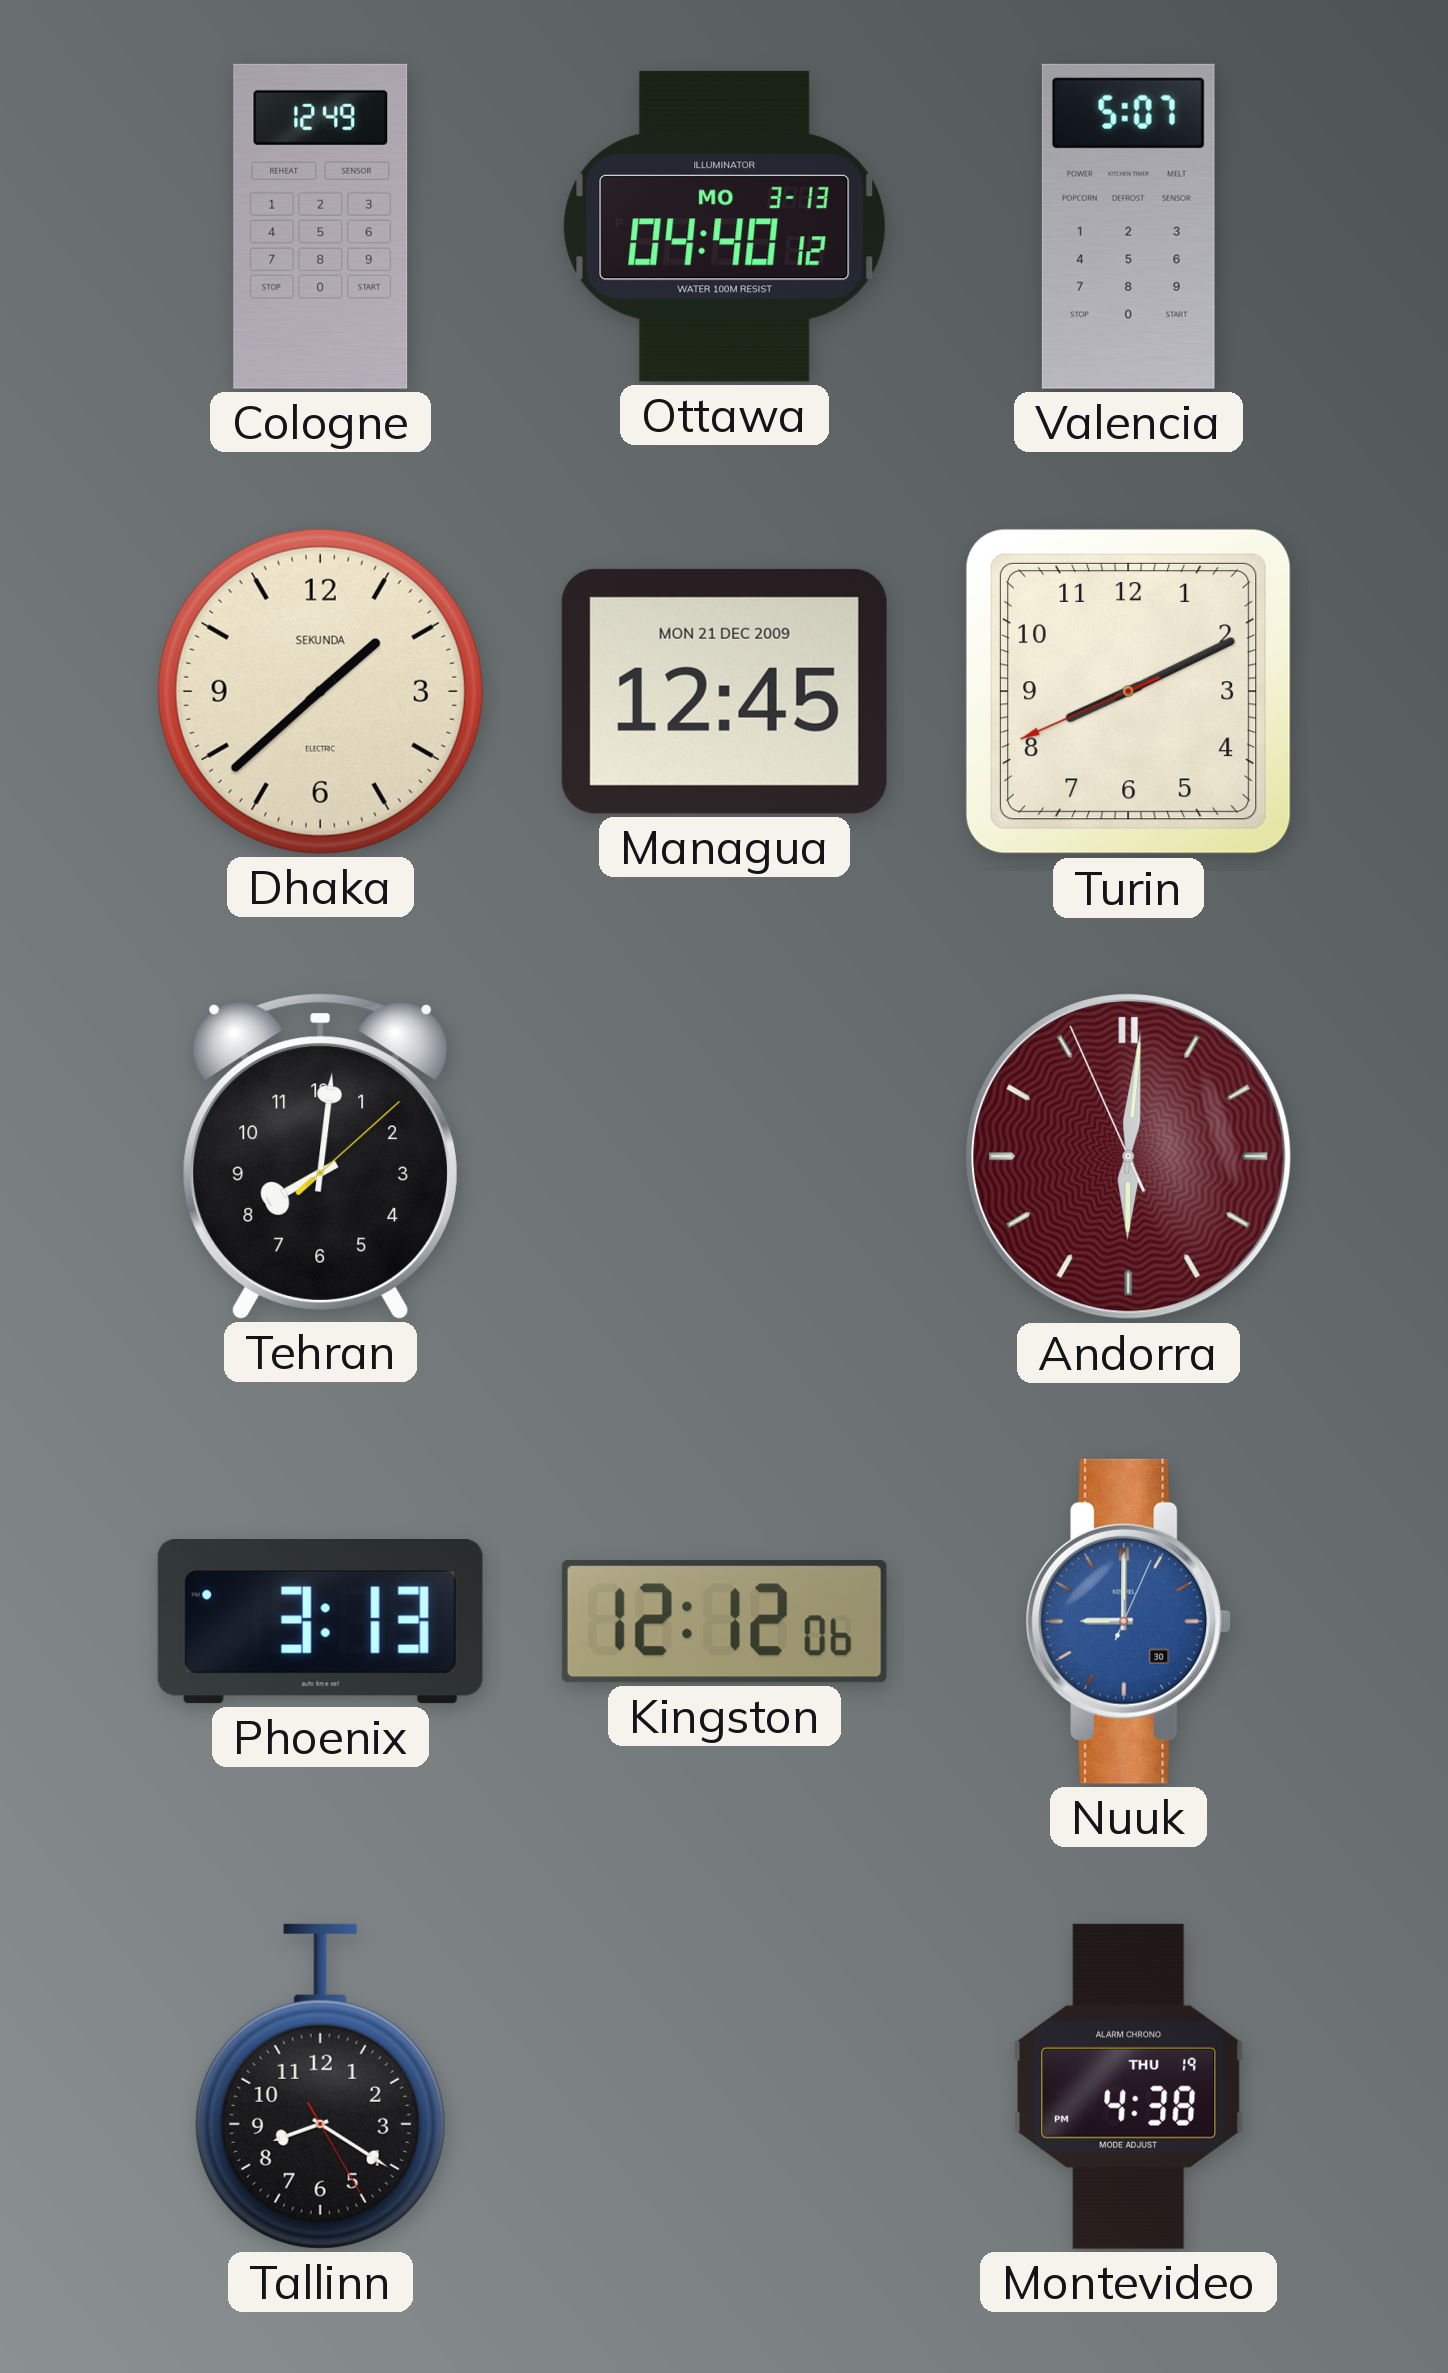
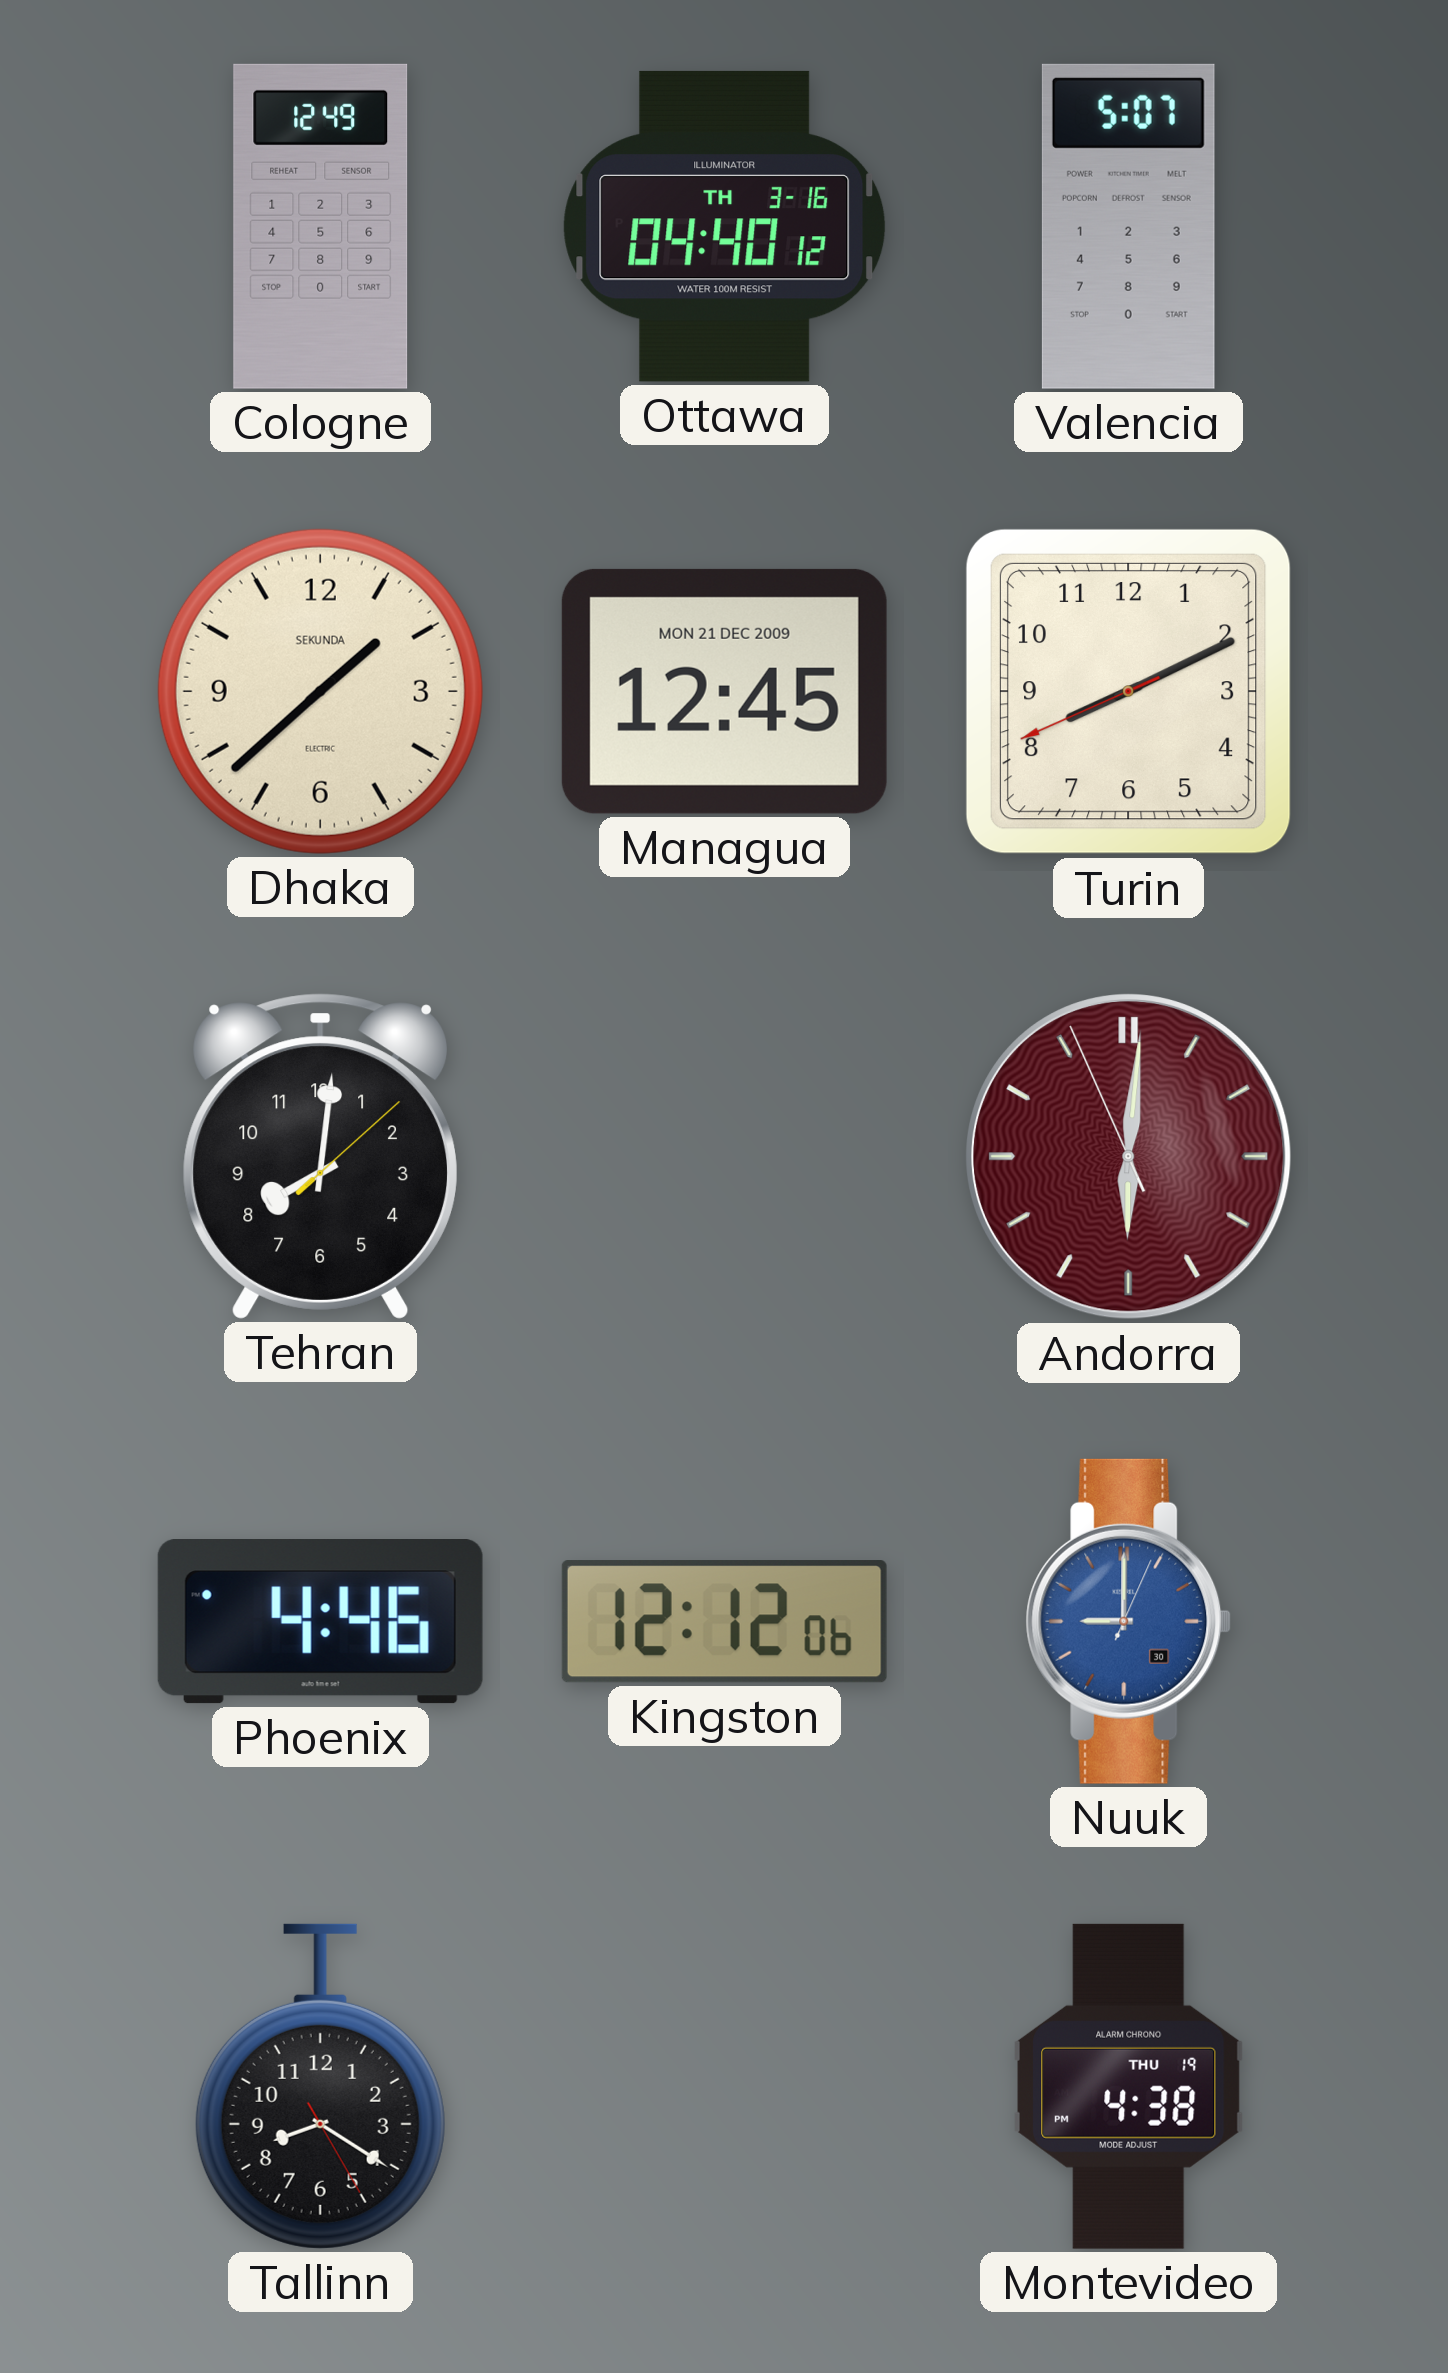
Ottawa date: MO 3-13 -> TH 3-16
Phoenix: 3:13 -> 4:46
